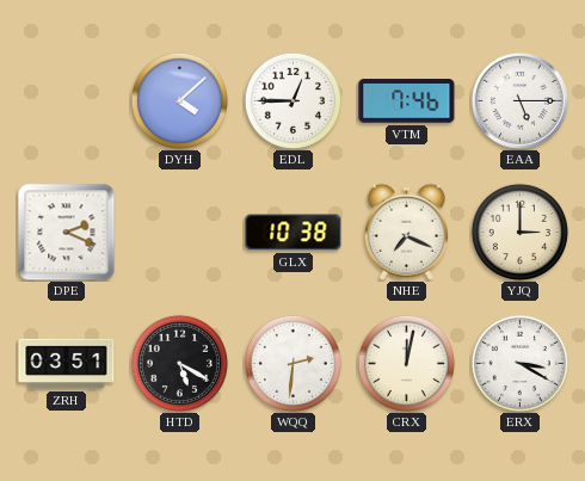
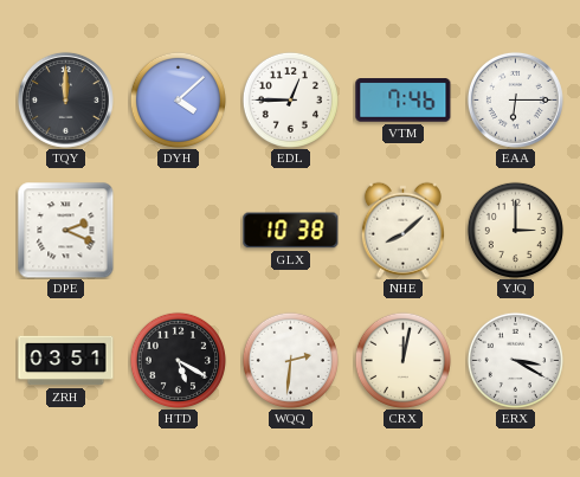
TQY: none -> 12:00
EAA: 5:15 -> 6:15
NHE: 7:19 -> 8:08
